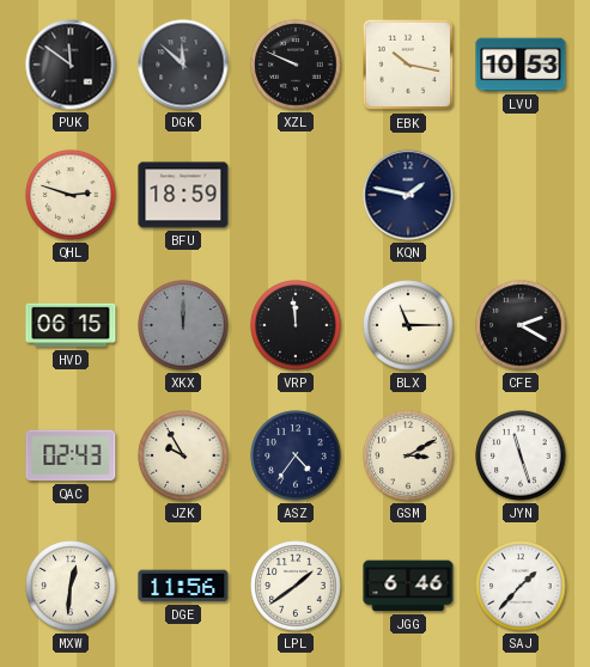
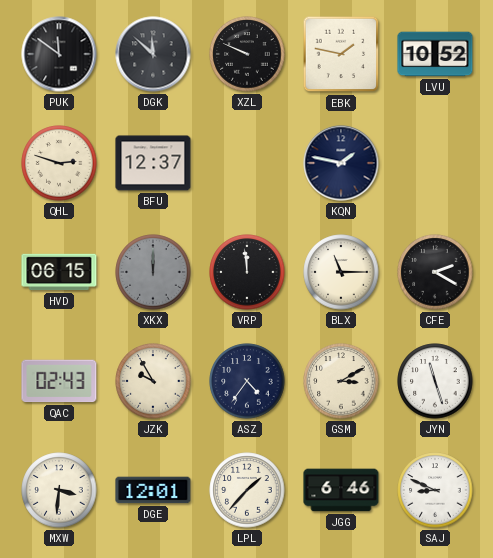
EBK: 10:17 -> 1:47
LVU: 10:53 -> 10:52
BFU: 18:59 -> 12:37
MXW: 12:31 -> 3:31
DGE: 11:56 -> 12:01
LPL: 1:39 -> 1:37
SAJ: 1:37 -> 8:49
